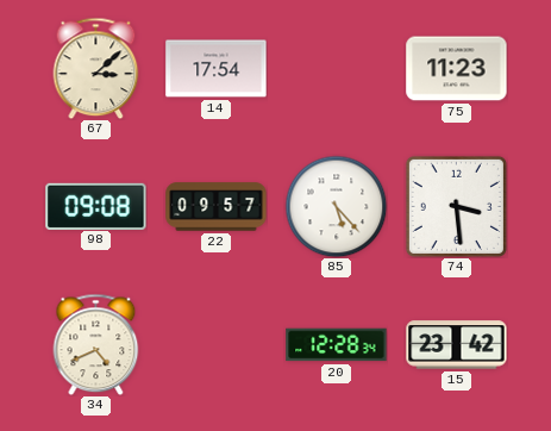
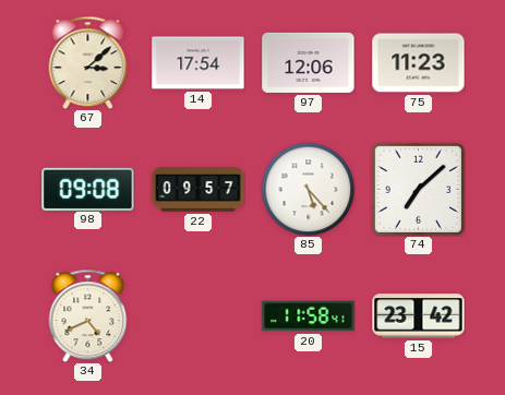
97: none -> 12:06
74: 3:29 -> 7:08
20: 12:28 -> 11:58
